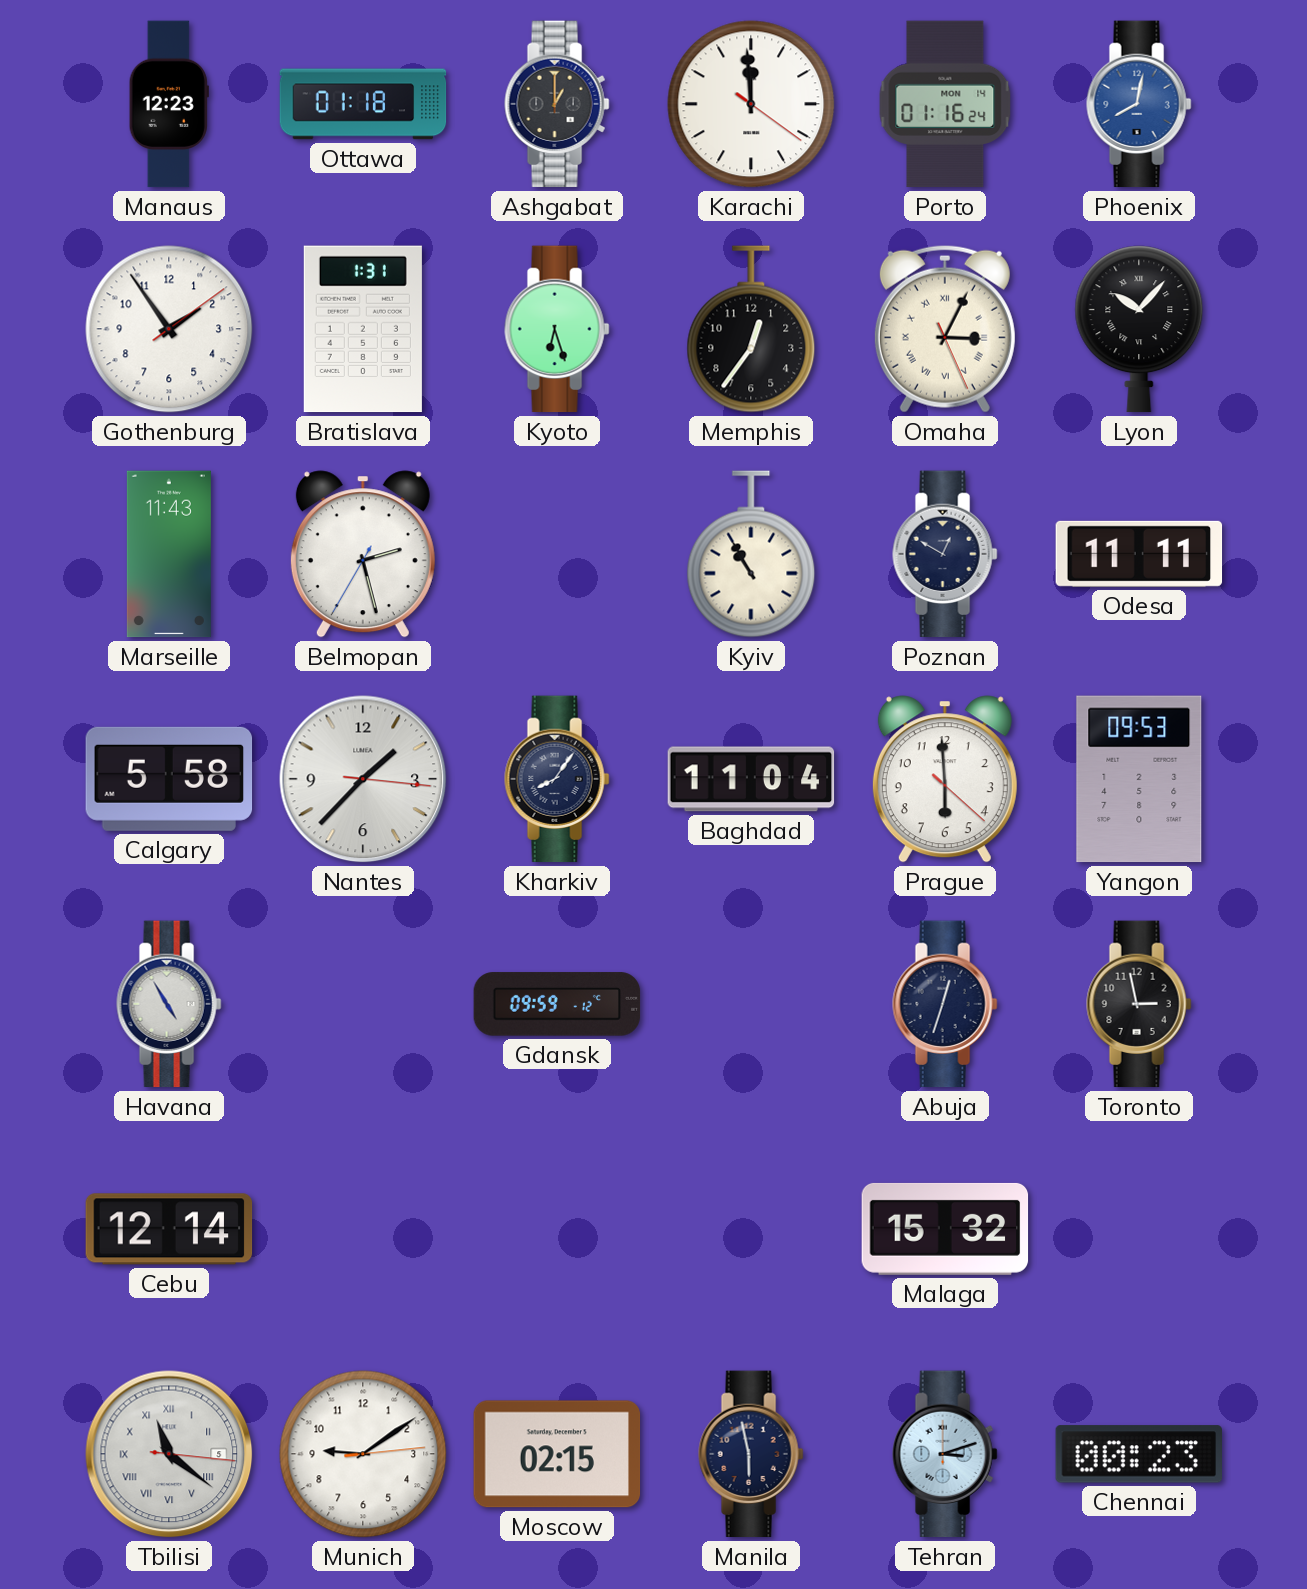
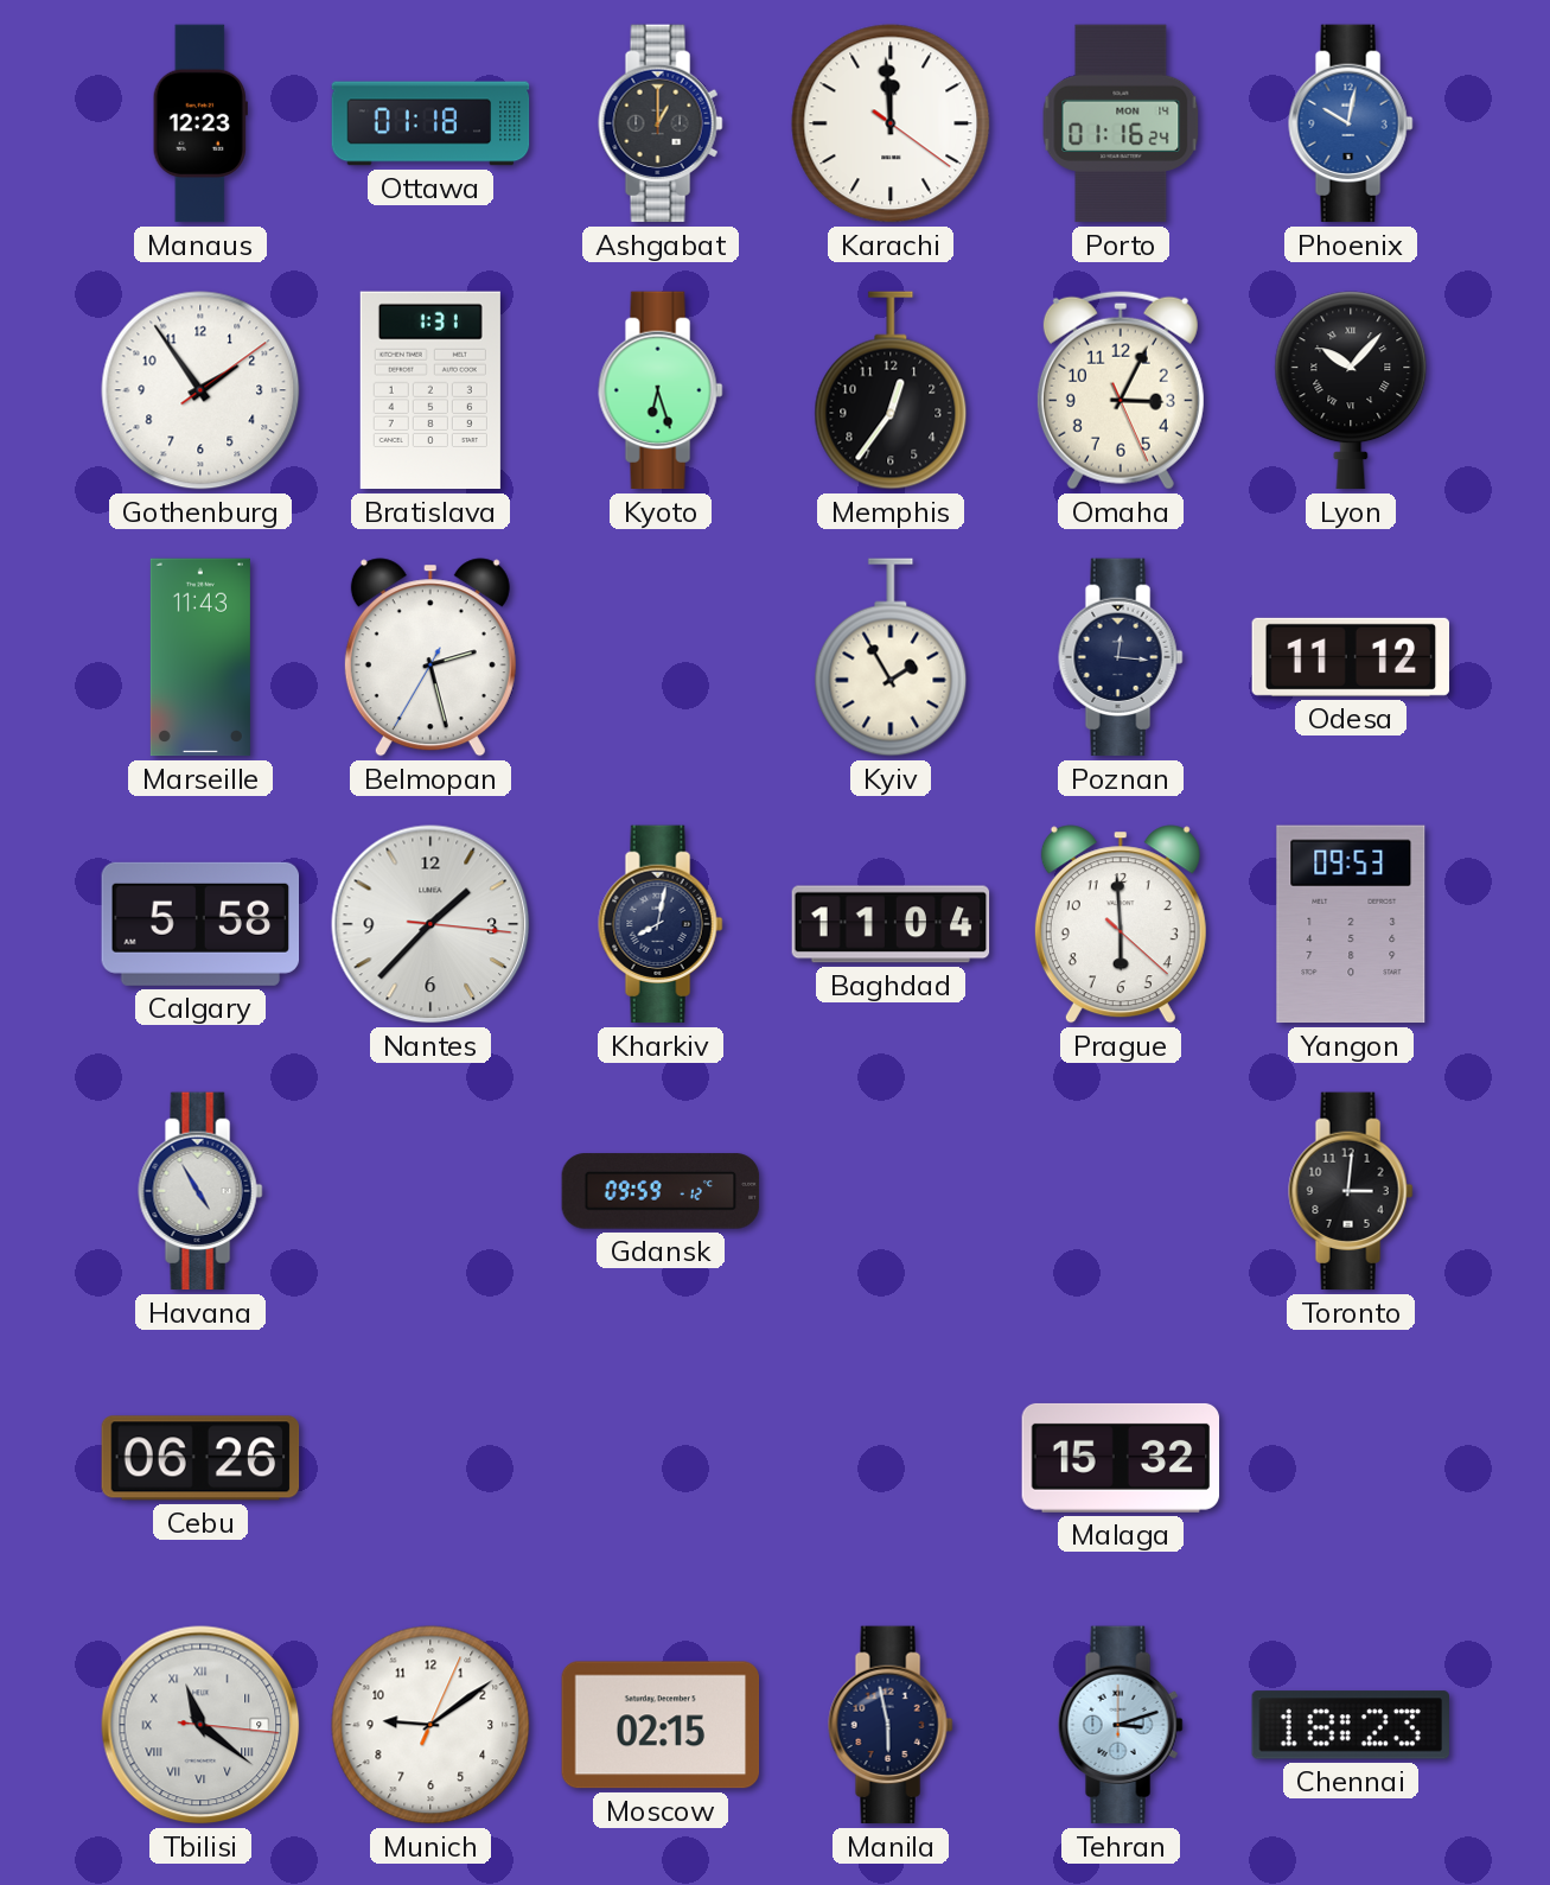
Phoenix: 8:02 -> 10:02
Omaha numerals: Roman -> Arabic
Kyiv: 10:55 -> 1:55
Poznan: 12:50 -> 12:16
Odesa: 11:11 -> 11:12
Kharkiv: 8:06 -> 8:02
Abuja: 12:33 -> none
Toronto: 2:58 -> 3:01
Cebu: 12:14 -> 06:26
Tbilisi date: 5 -> 9
Munich: 9:09:14 -> 9:09:04
Chennai: 00:23 -> 18:23
